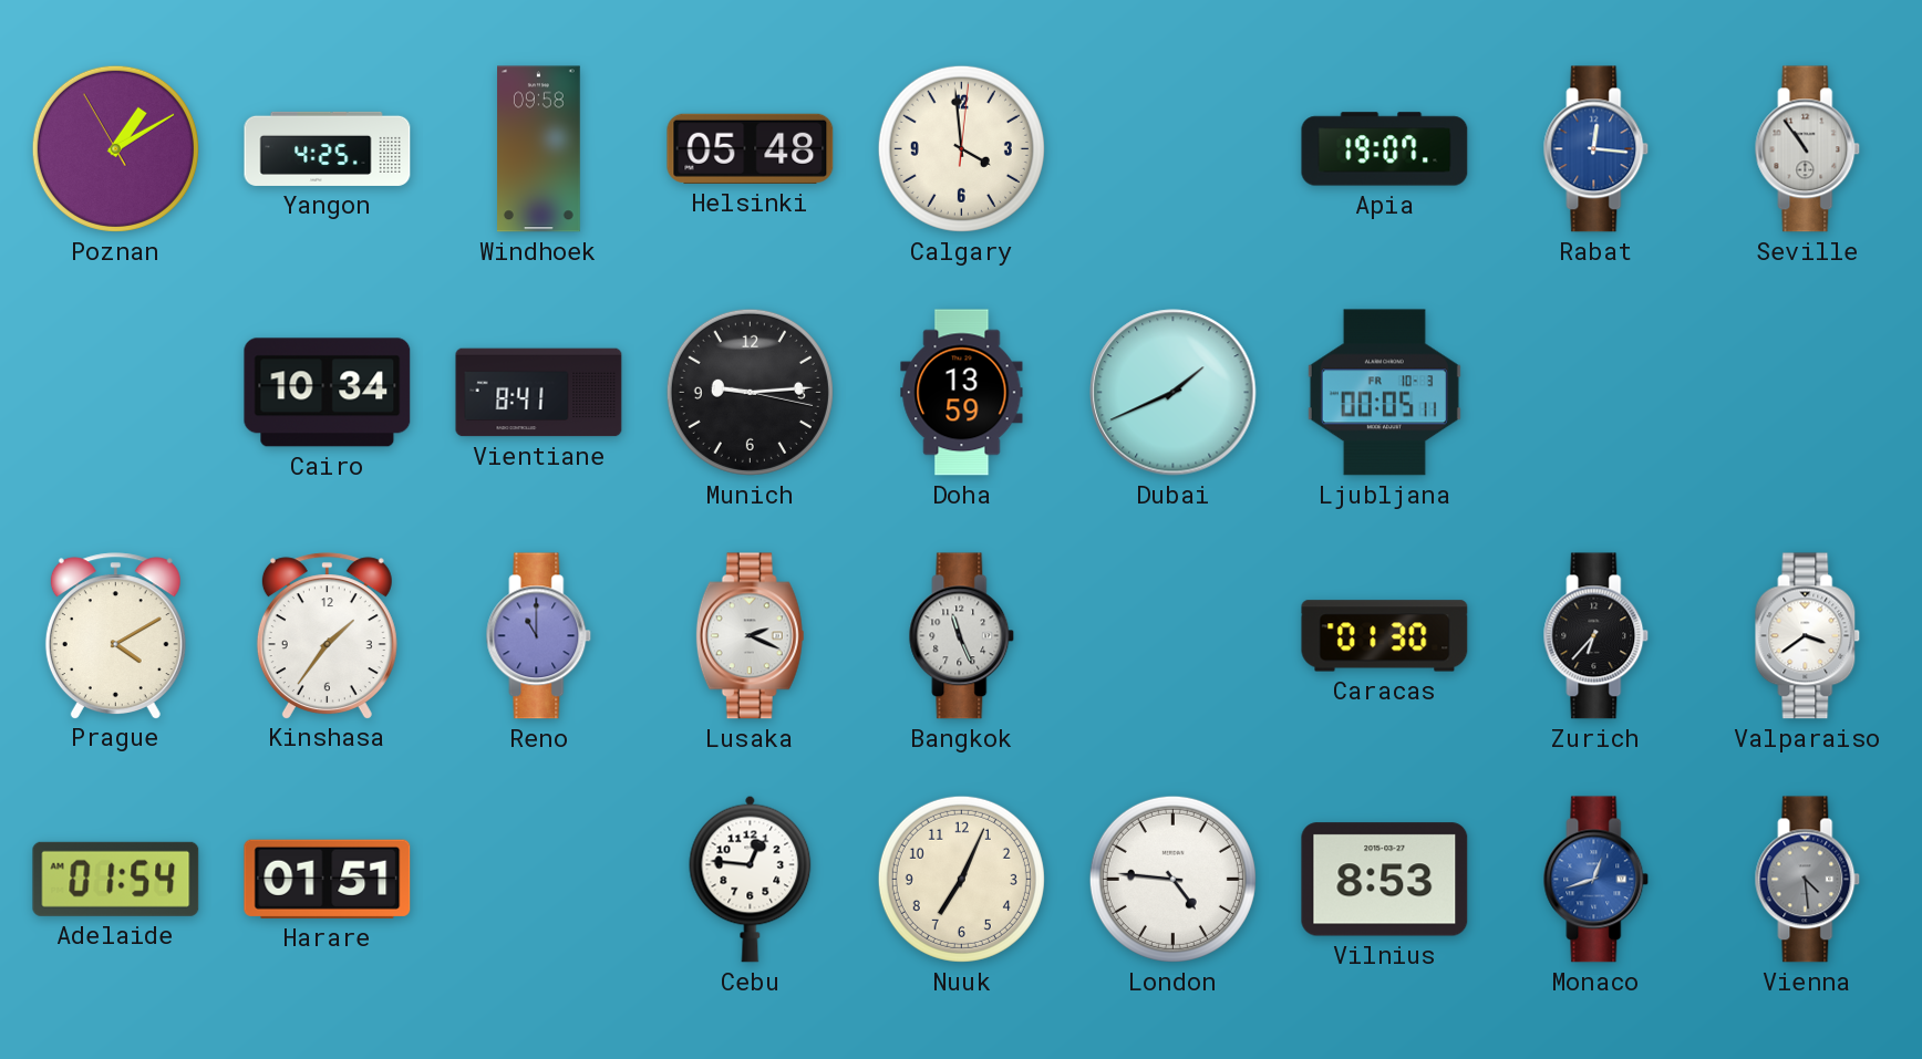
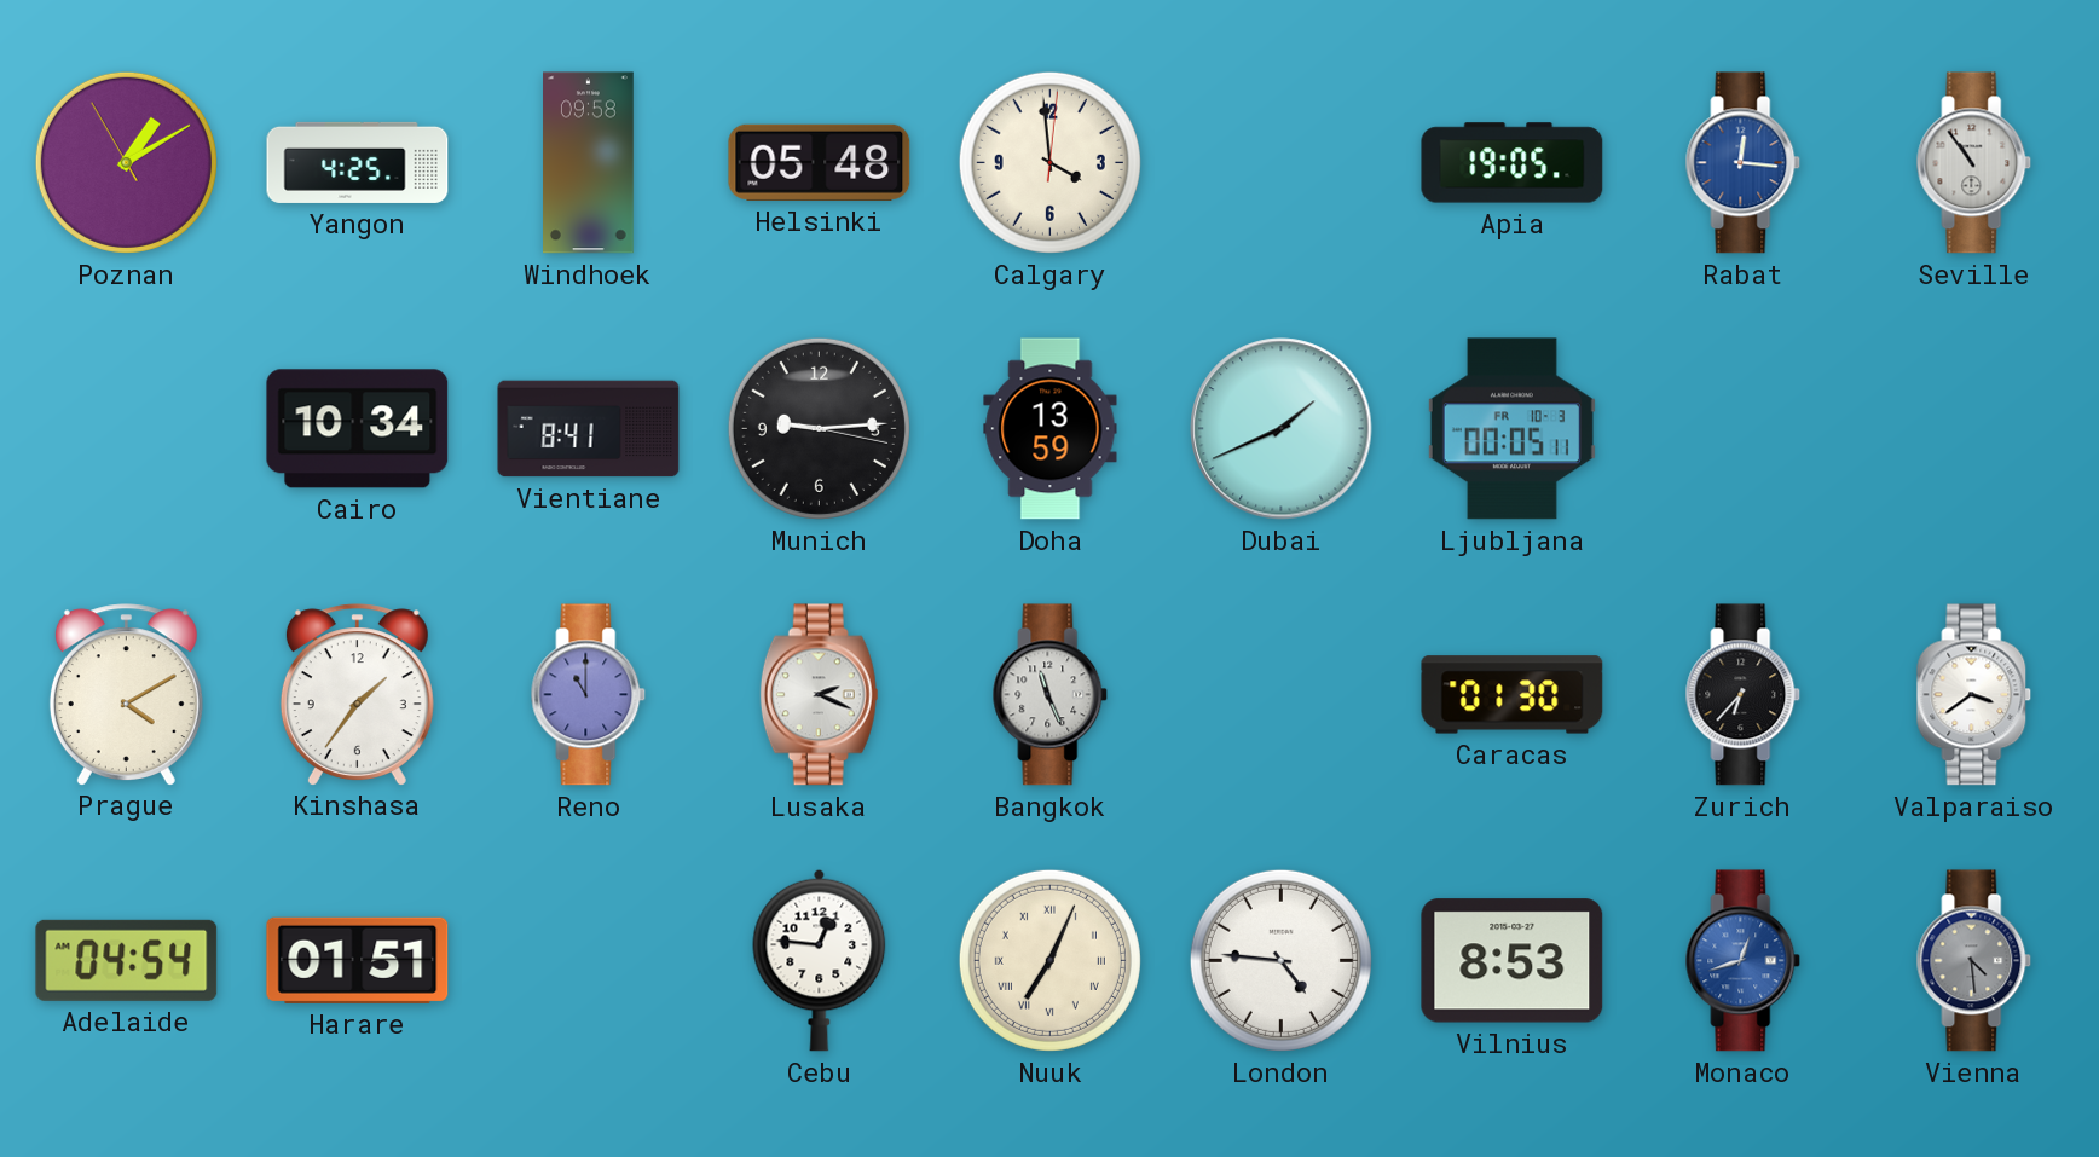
Apia: 19:07 -> 19:05
Adelaide: 01:54 -> 04:54
Nuuk numerals: Arabic -> Roman
